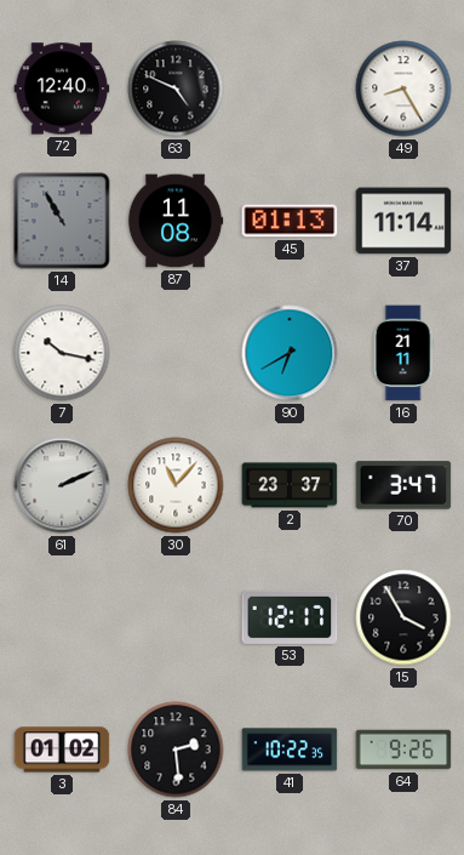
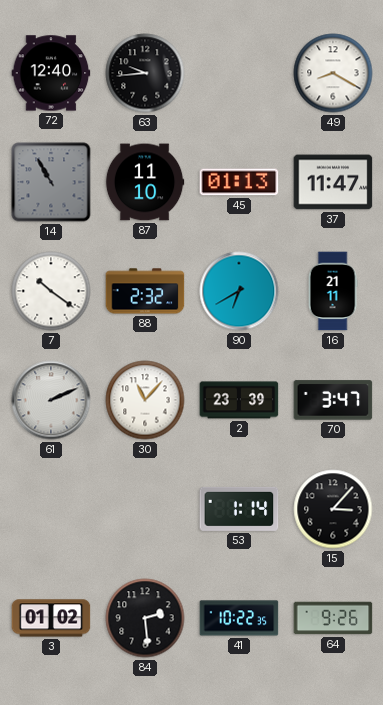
63: 4:49 -> 9:44
49: 8:25 -> 8:20
87: 11:08 -> 11:10
37: 11:14 -> 11:47
7: 10:17 -> 10:21
88: none -> 2:32
2: 23:37 -> 23:39
53: 12:17 -> 1:14
15: 3:55 -> 3:07
